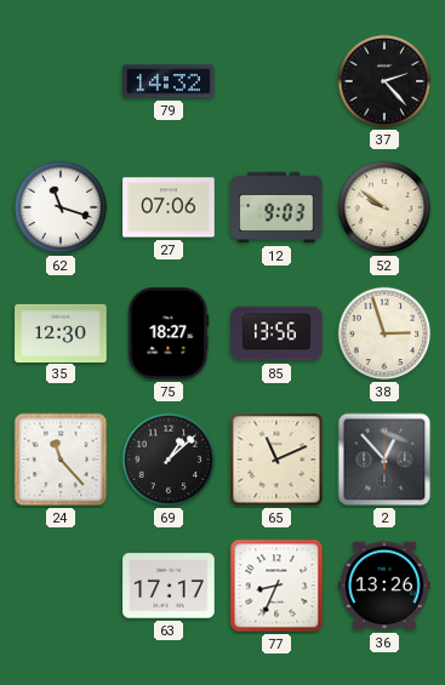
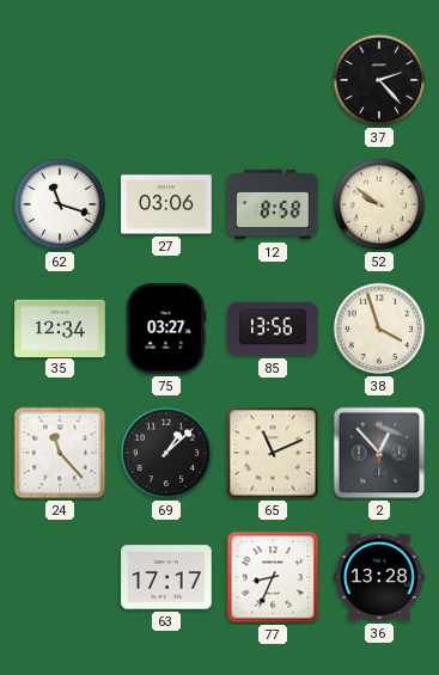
79: 14:32 -> none
27: 07:06 -> 03:06
12: 9:03 -> 8:58
35: 12:30 -> 12:34
75: 18:27 -> 03:27
38: 2:57 -> 3:57
36: 13:26 -> 13:28
